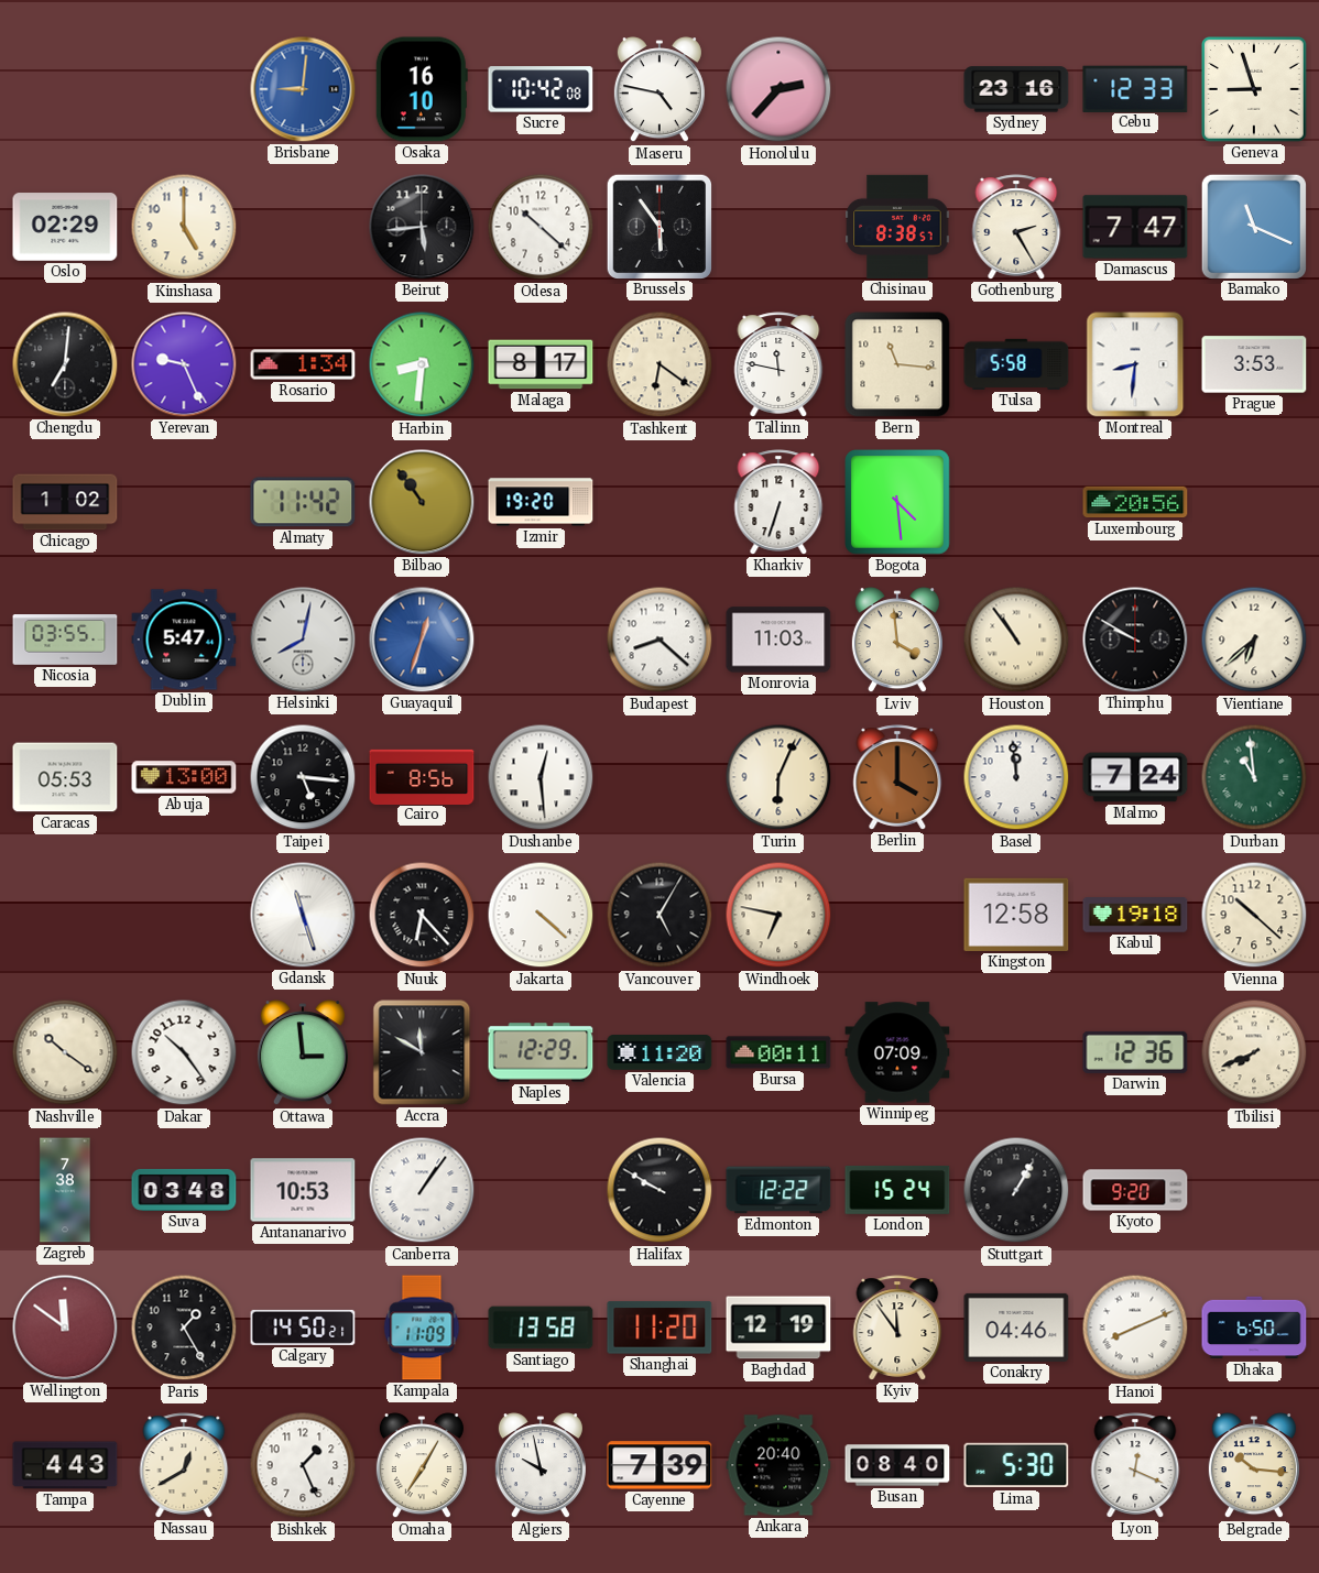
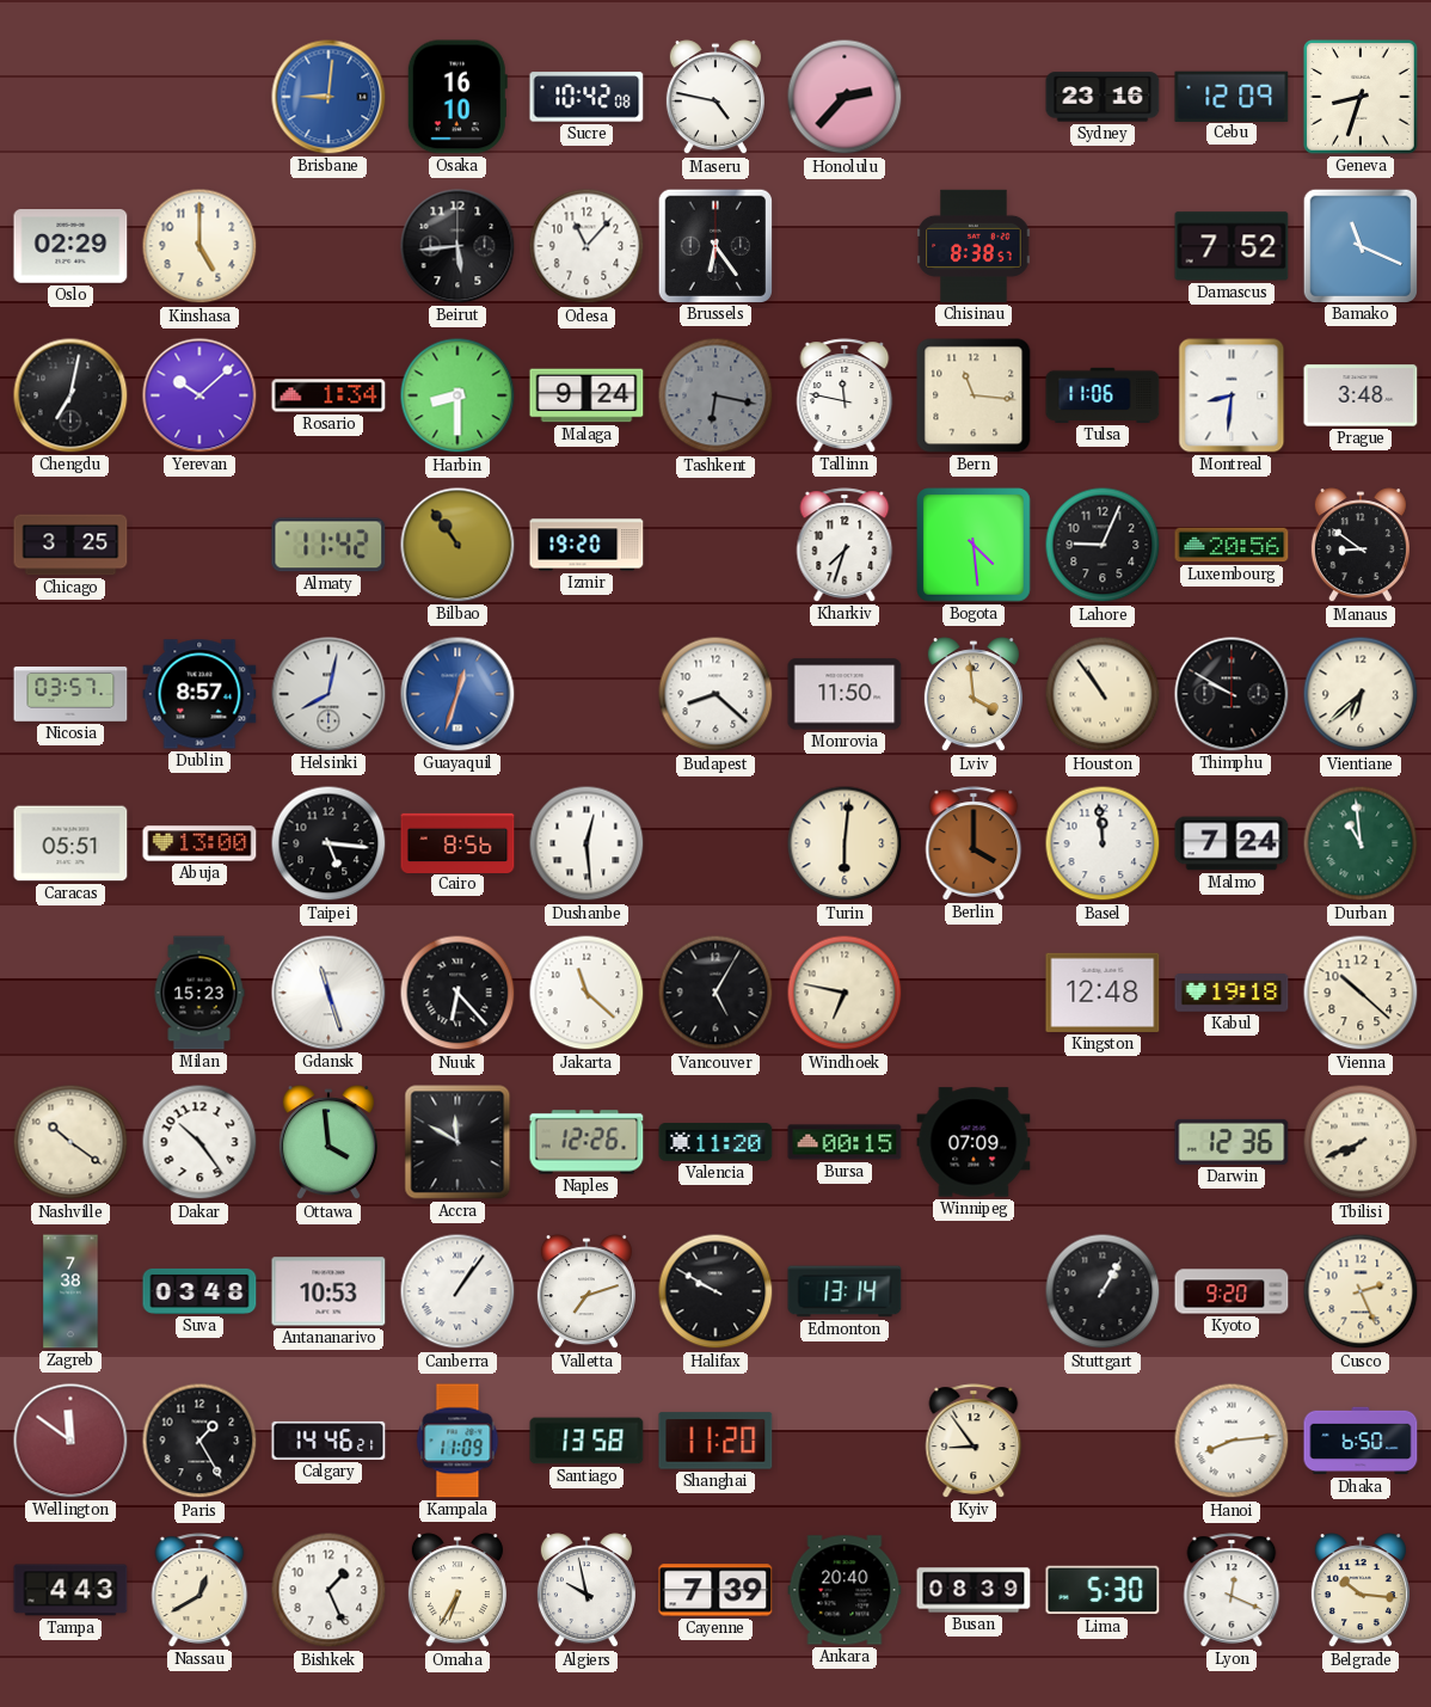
Cebu: 12:33 -> 12:09
Geneva: 8:57 -> 8:33
Odesa: 10:22 -> 11:07
Brussels: 5:54 -> 6:24
Gothenburg: 2:25 -> none
Damascus: 7:47 -> 7:52
Chengdu: 7:01 -> 7:02
Yerevan: 9:26 -> 10:08
Harbin: 8:31 -> 8:30
Malaga: 8:17 -> 9:24
Tashkent: 6:21 -> 6:17
Tashkent dial: cream -> grey
Tulsa: 5:58 -> 11:06
Prague: 3:53 -> 3:48
Chicago: 1:02 -> 3:25
Kharkiv: 6:33 -> 7:33
Lahore: none -> 9:04
Manaus: none -> 8:51
Nicosia: 03:55 -> 03:57
Dublin: 5:47 -> 8:57
Monrovia: 11:03 -> 11:50
Caracas: 05:53 -> 05:51
Turin: 6:04 -> 6:01
Milan: none -> 15:23
Jakarta: 4:22 -> 11:22
Kingston: 12:58 -> 12:48
Ottawa: 2:59 -> 3:59
Naples: 12:29 -> 12:26
Bursa: 00:11 -> 00:15
Valletta: none -> 7:12
Edmonton: 12:22 -> 13:14
London: 15:24 -> none
Cusco: none -> 2:26
Calgary: 14:50 -> 14:46
Baghdad: 12:19 -> none
Kyiv: 11:54 -> 8:54
Conakry: 04:46 -> none
Hanoi: 8:11 -> 8:14
Omaha: 7:05 -> 6:35
Busan: 08:40 -> 08:39
